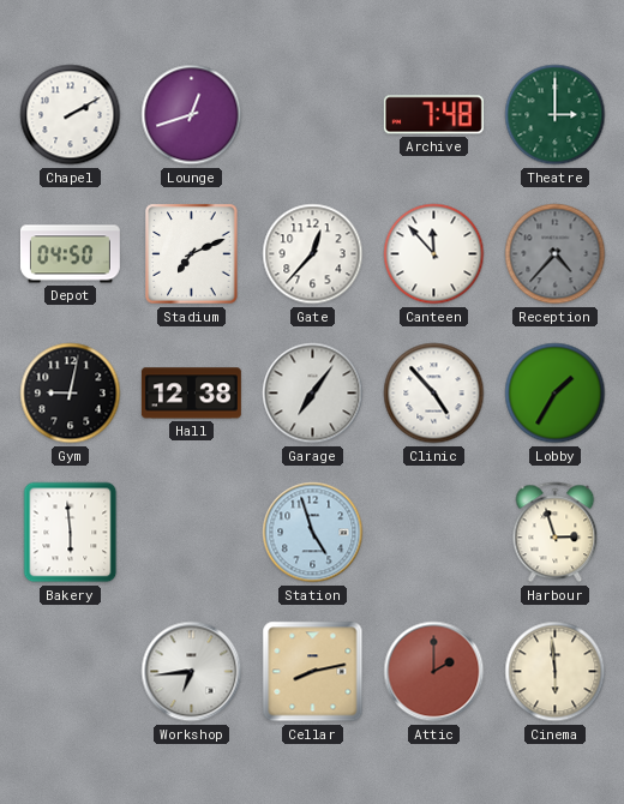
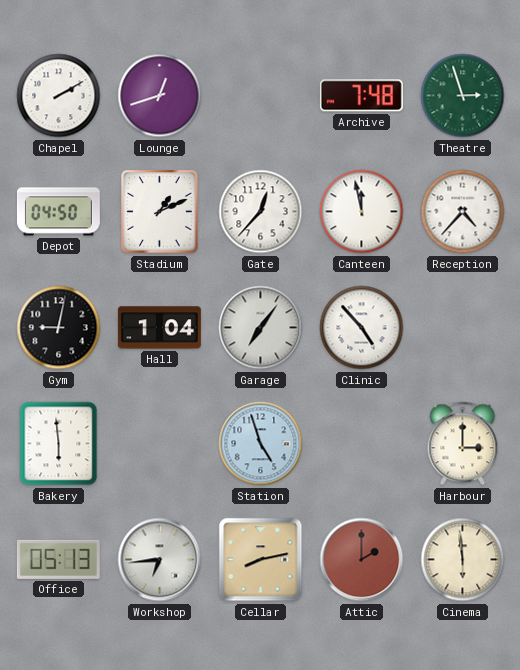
Theatre: 3:00 -> 2:57
Stadium: 7:11 -> 1:11
Canteen: 11:53 -> 11:58
Reception dial: grey -> white
Hall: 12:38 -> 1:04
Lobby: 1:35 -> none
Harbour: 2:57 -> 3:00
Office: none -> 05:13
